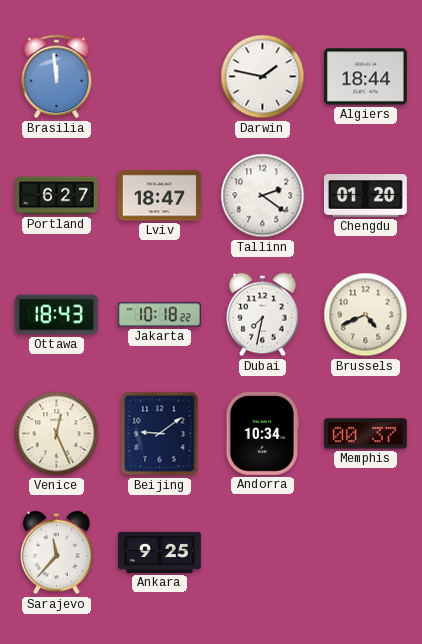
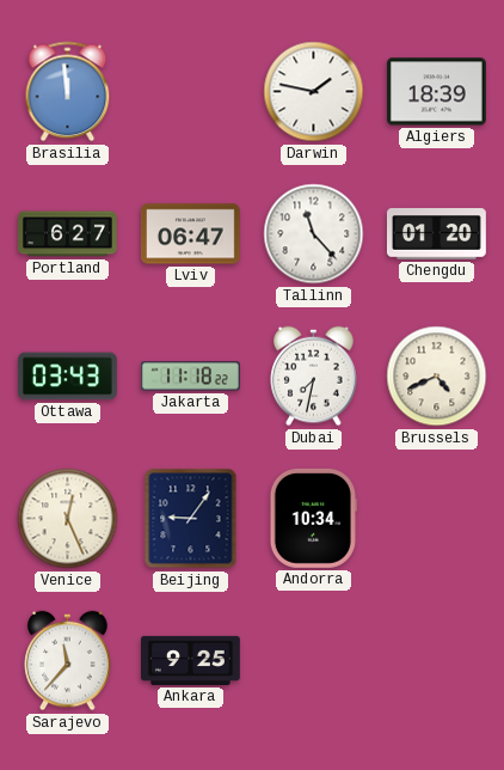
Algiers: 18:44 -> 18:39
Lviv: 18:47 -> 06:47
Tallinn: 2:21 -> 11:23
Ottawa: 18:43 -> 03:43
Jakarta: 10:18 -> 11:18
Beijing: 9:09 -> 9:06
Memphis: 00:37 -> none
